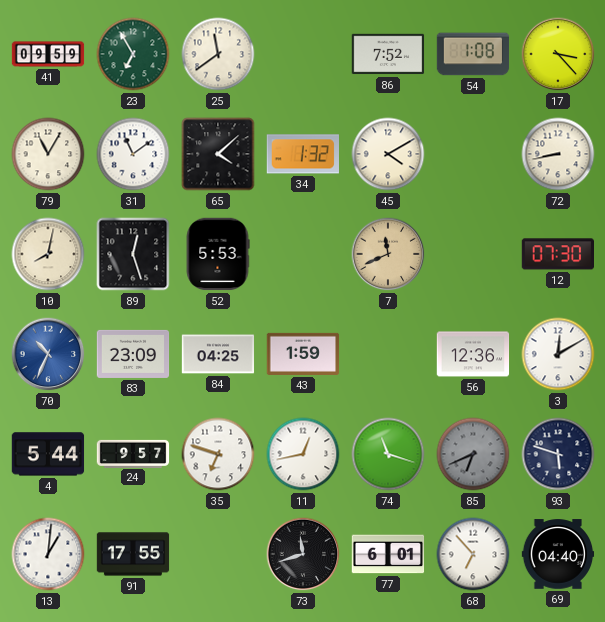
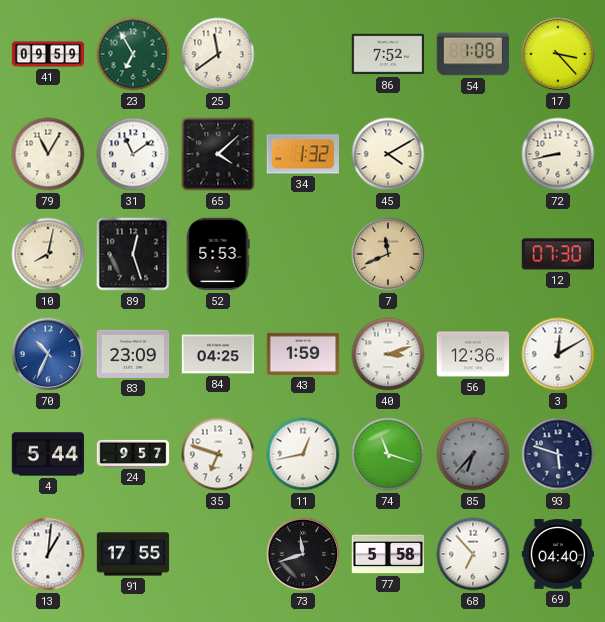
40: none -> 3:12
85: 6:41 -> 6:37
77: 6:01 -> 5:58
